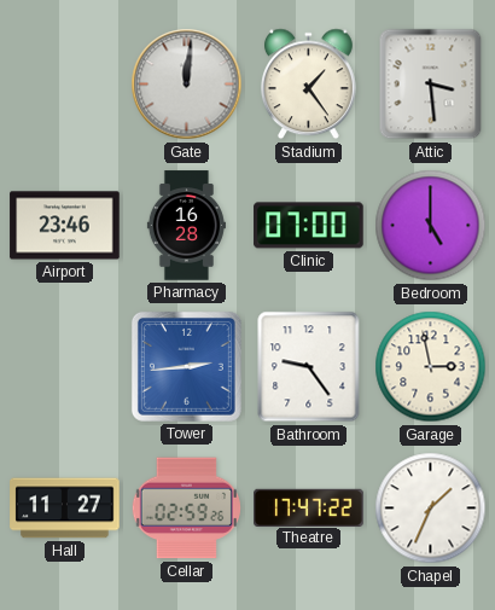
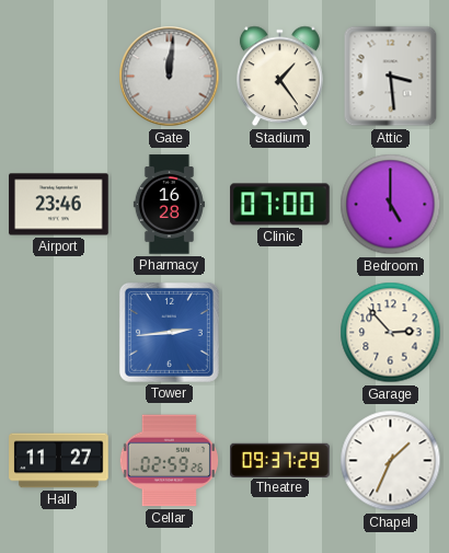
Bathroom: 9:24 -> none
Garage: 2:58 -> 2:53
Theatre: 17:47 -> 09:37
